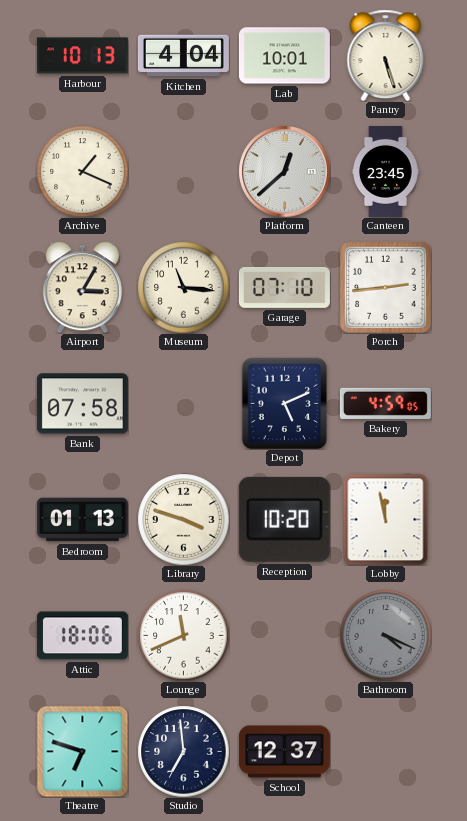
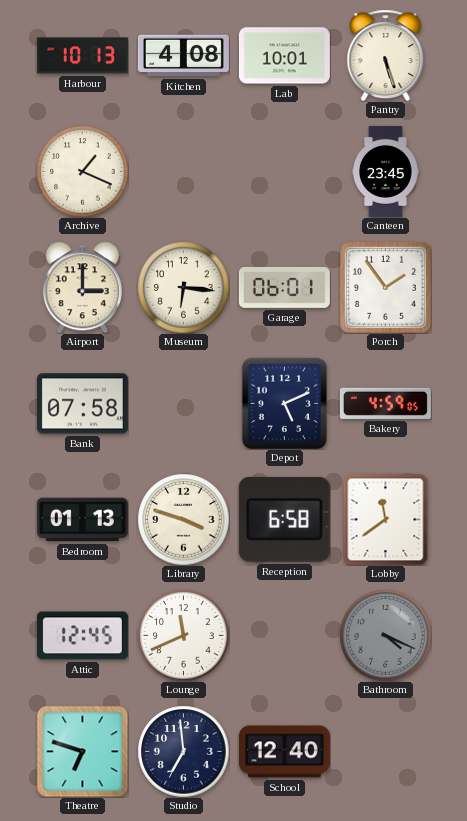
Kitchen: 4:04 -> 4:08
Platform: 12:38 -> none
Airport: 3:05 -> 3:00
Museum: 11:16 -> 6:16
Garage: 07:10 -> 06:01
Porch: 2:44 -> 1:54
Reception: 10:20 -> 6:58
Lobby: 11:58 -> 11:39
Attic: 18:06 -> 12:45
School: 12:37 -> 12:40
